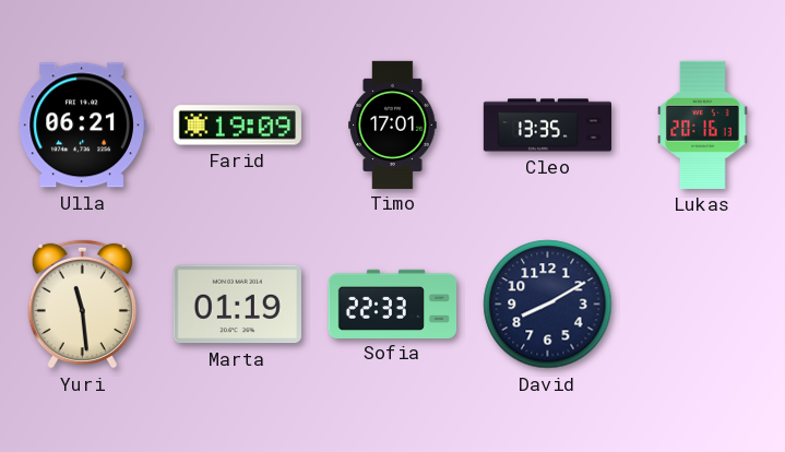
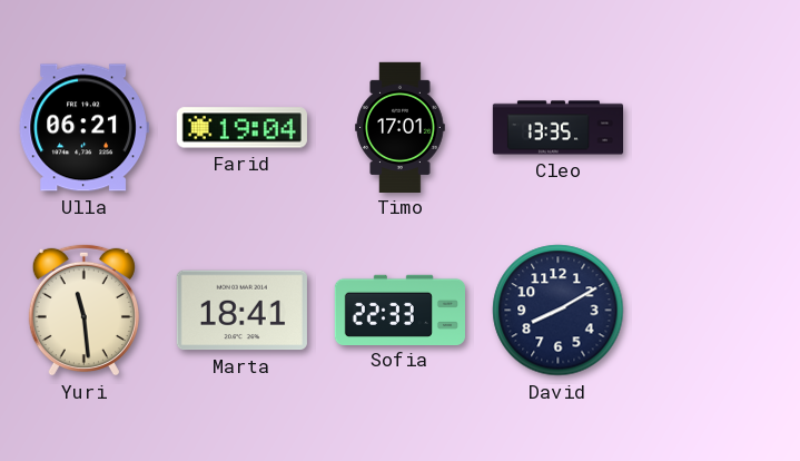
Farid: 19:09 -> 19:04
Lukas: 20:16 -> none
Marta: 01:19 -> 18:41
